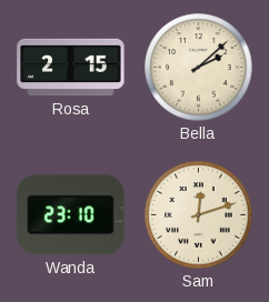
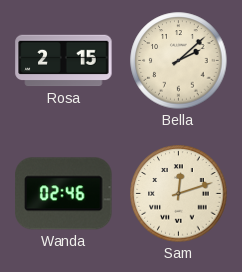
Wanda: 23:10 -> 02:46
